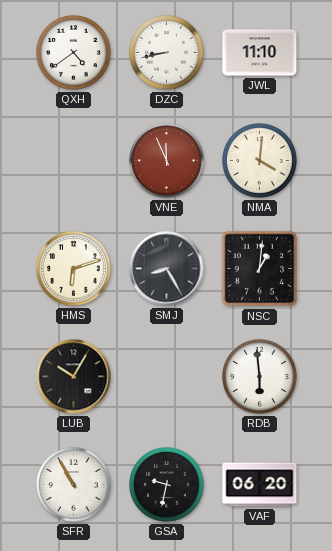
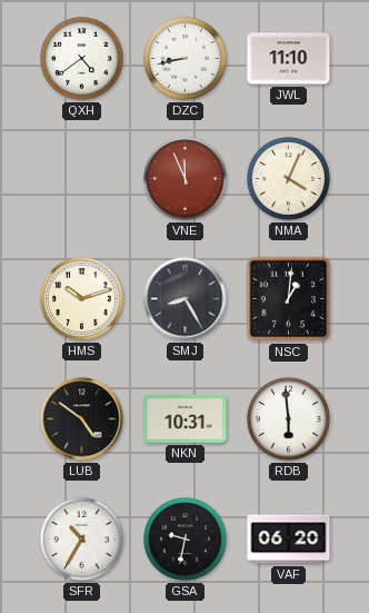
NMA: 4:01 -> 4:04
HMS: 6:12 -> 10:12
LUB: 10:05 -> 4:51
NKN: none -> 10:31
SFR: 10:55 -> 10:35
